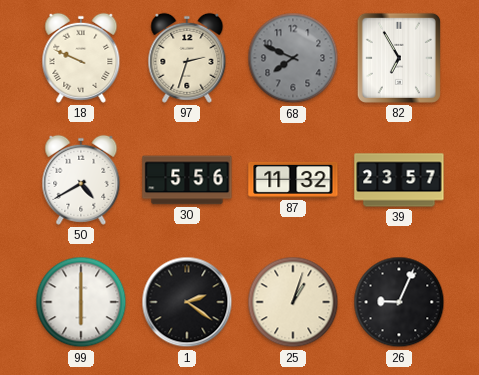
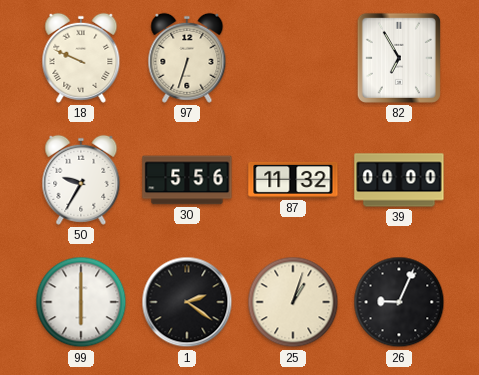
97: 2:33 -> 6:33
68: 7:49 -> none
50: 4:40 -> 9:35
39: 23:57 -> 00:00
